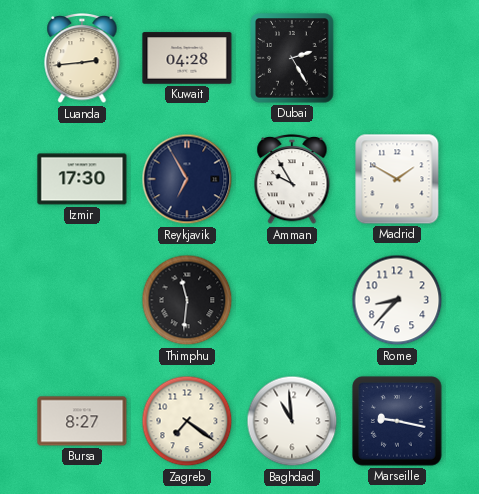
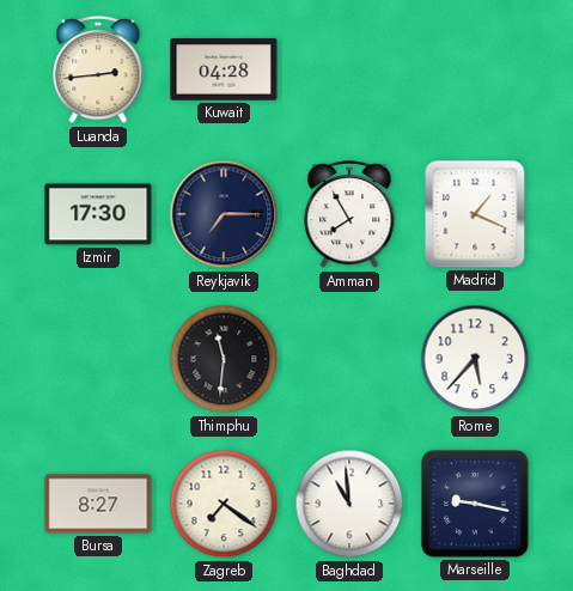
Dubai: 2:25 -> none
Reykjavik: 6:55 -> 7:15
Amman: 9:55 -> 7:55
Madrid: 1:50 -> 1:19
Rome: 8:37 -> 5:37
